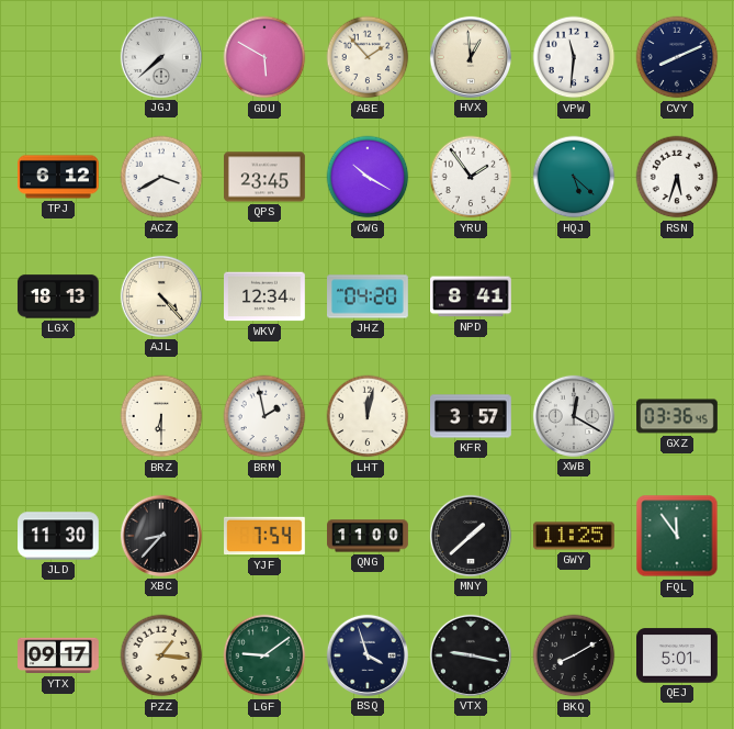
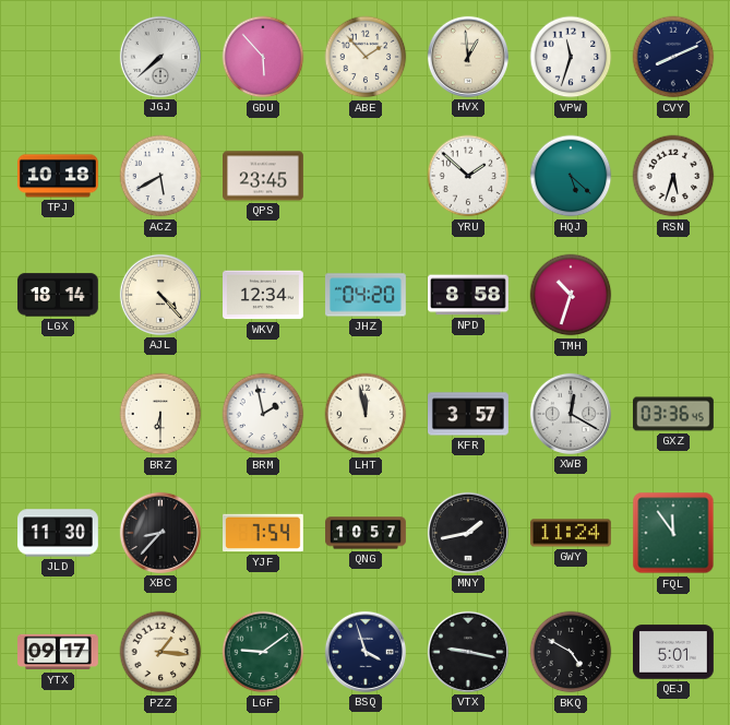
GDU: 5:50 -> 5:53
VPW: 11:31 -> 11:33
TPJ: 6:12 -> 10:18
ACZ: 3:40 -> 5:40
CWG: 10:20 -> none
YRU: 1:54 -> 1:52
LGX: 18:13 -> 18:14
NPD: 8:41 -> 8:58
TMH: none -> 10:33
LHT: 12:02 -> 11:58
QNG: 11:00 -> 10:57
MNY: 1:38 -> 1:43
GWY: 11:25 -> 11:24
BKQ: 8:10 -> 4:50
